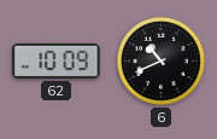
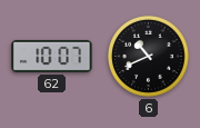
62: 10:09 -> 10:07
